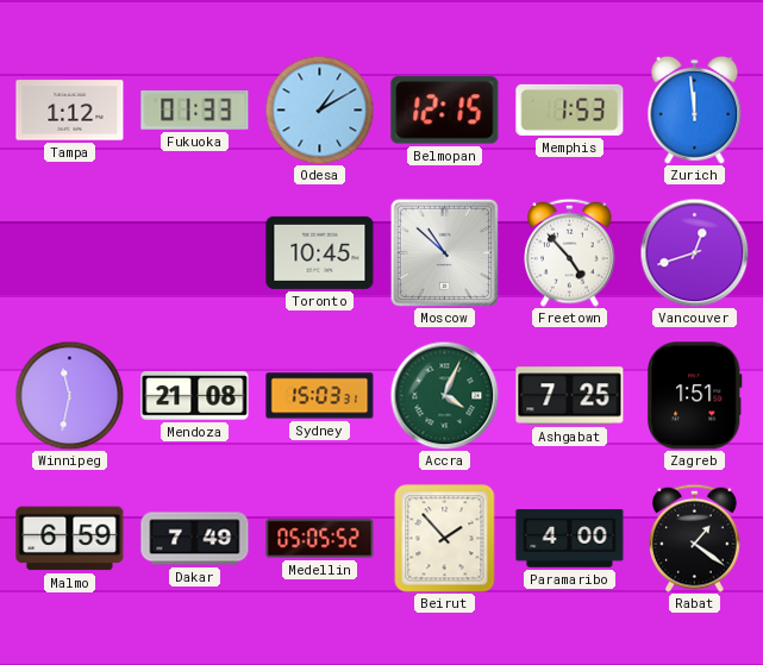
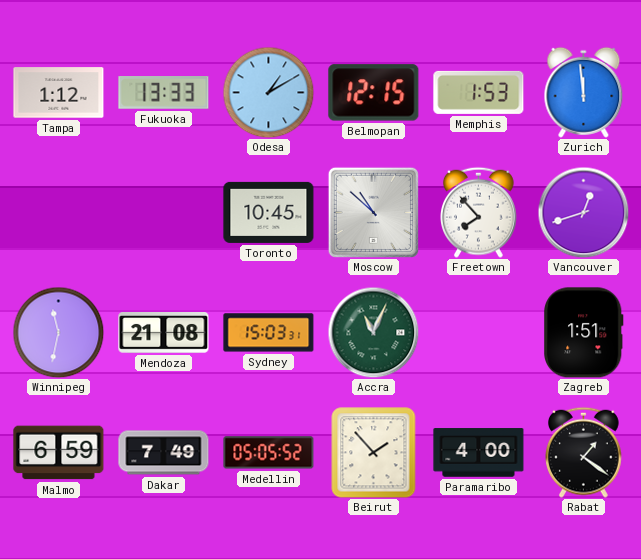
Fukuoka: 01:33 -> 13:33
Freetown: 4:53 -> 7:53
Accra: 4:04 -> 11:04
Ashgabat: 7:25 -> none
